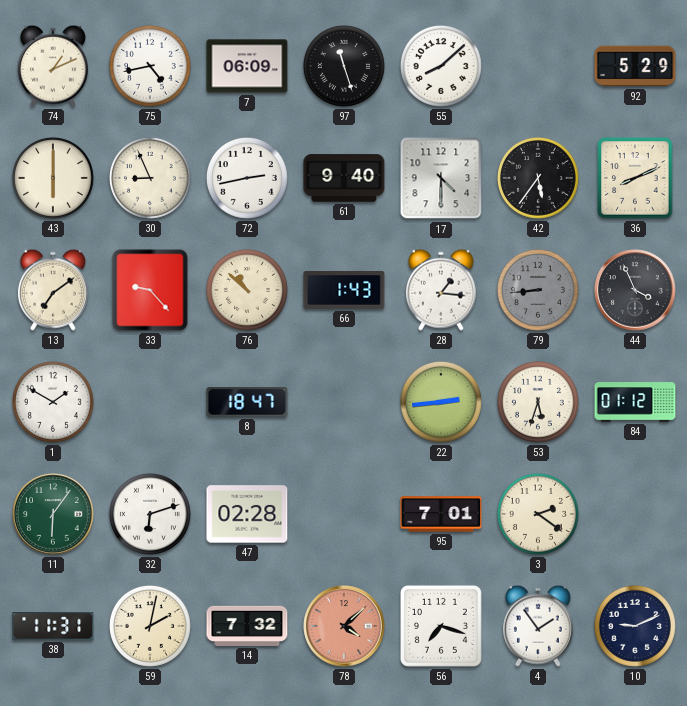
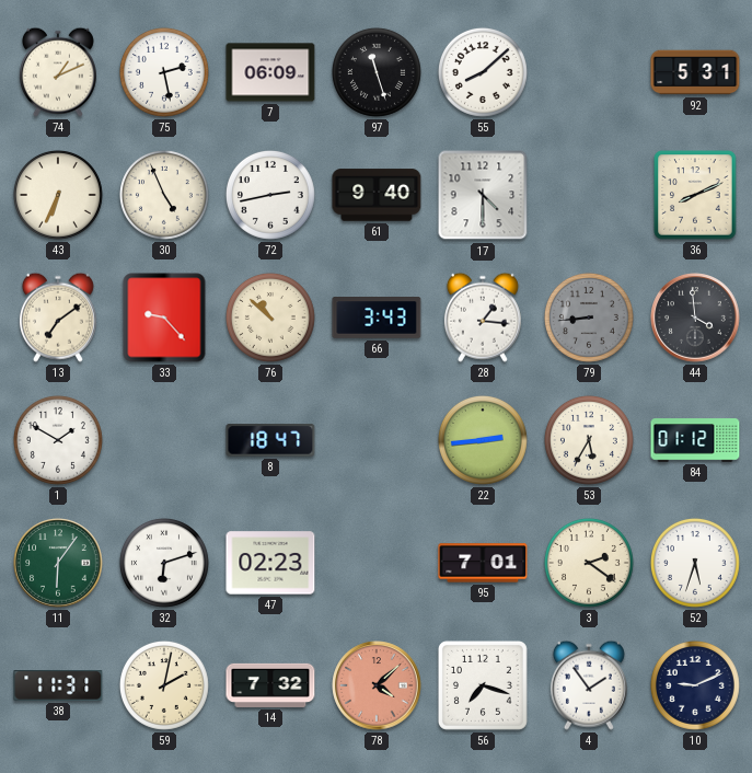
75: 4:43 -> 2:28
92: 5:29 -> 5:31
43: 6:00 -> 6:34
30: 8:56 -> 4:56
42: 5:36 -> none
66: 1:43 -> 3:43
44: 3:56 -> 3:59
53: 5:33 -> 5:35
47: 02:28 -> 02:23
52: none -> 5:33
